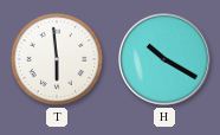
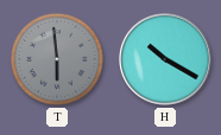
T dial: white -> grey
